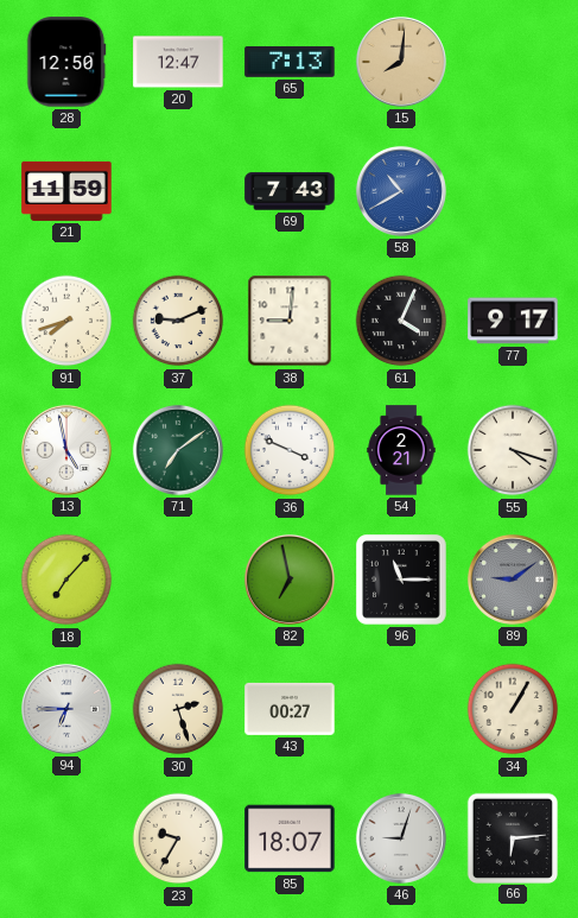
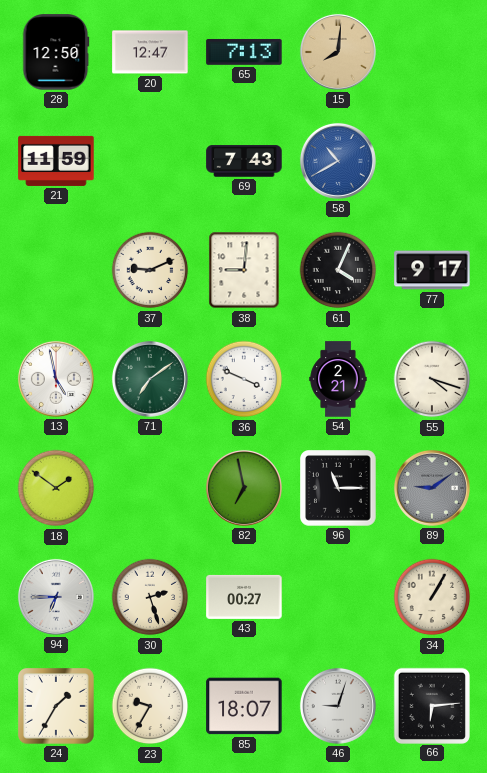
91: 7:42 -> none
18: 7:07 -> 1:51
24: none -> 1:35
